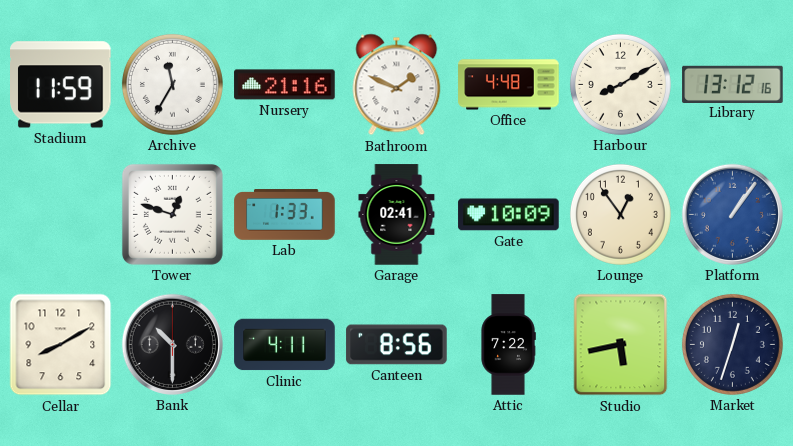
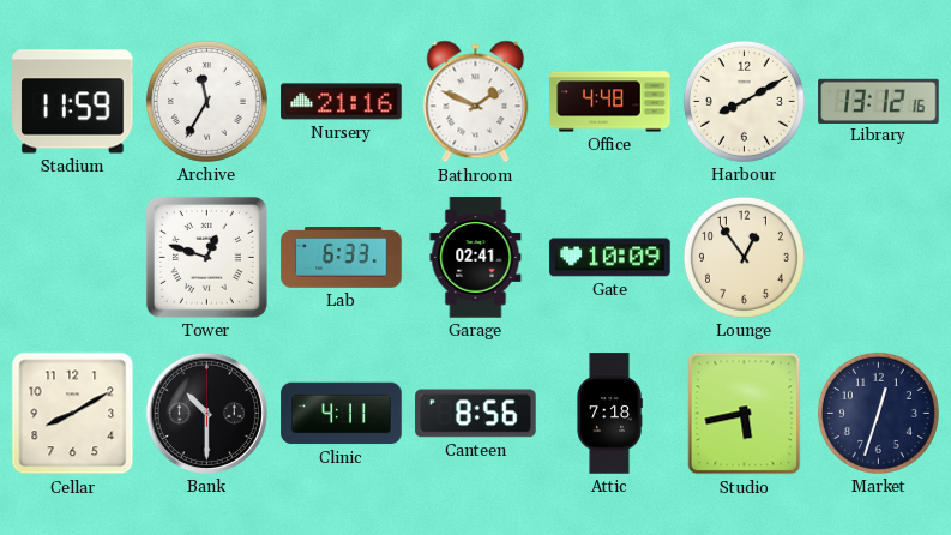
Lab: 1:33 -> 6:33
Platform: 1:06 -> none
Attic: 7:22 -> 7:18
